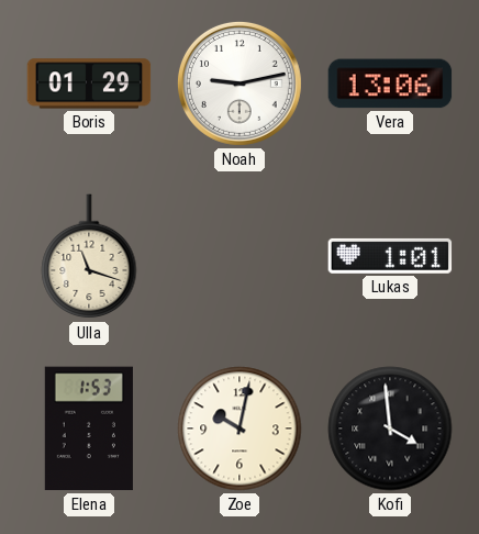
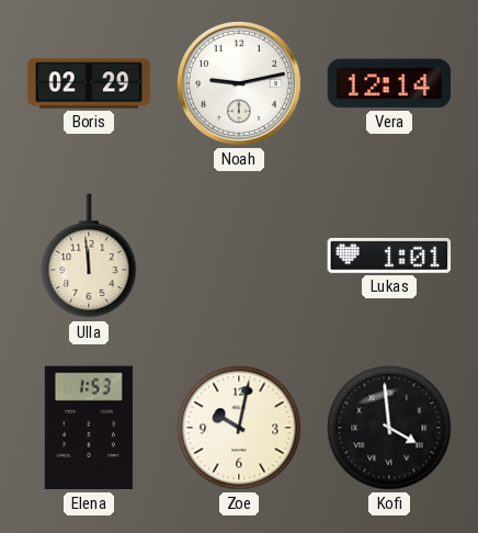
Boris: 01:29 -> 02:29
Vera: 13:06 -> 12:14
Ulla: 11:18 -> 11:59
